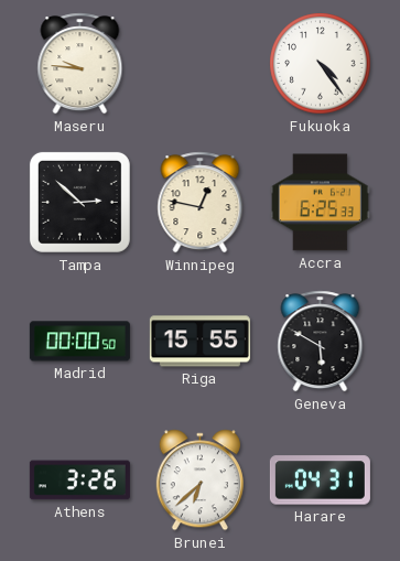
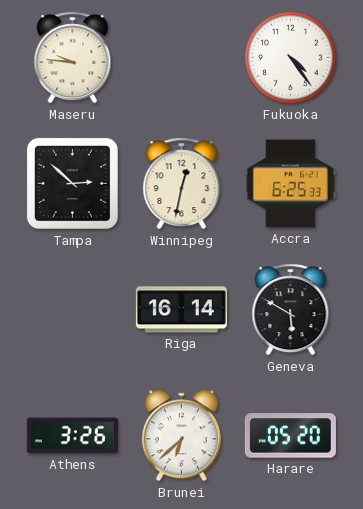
Winnipeg: 12:47 -> 12:32
Madrid: 00:00 -> none
Riga: 15:55 -> 16:14
Harare: 04:31 -> 05:20
